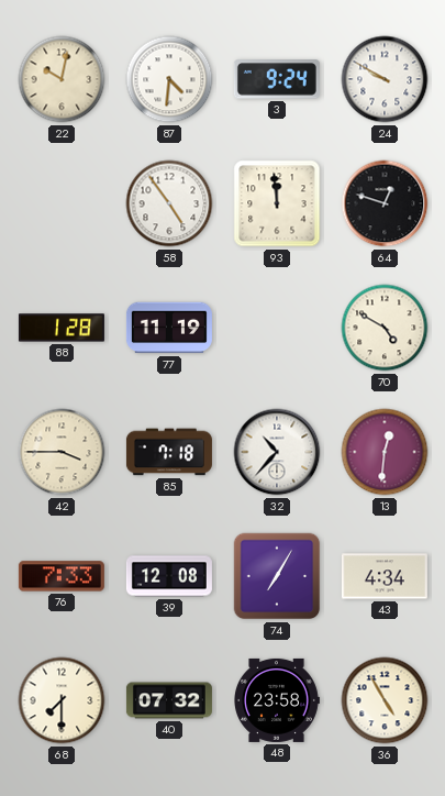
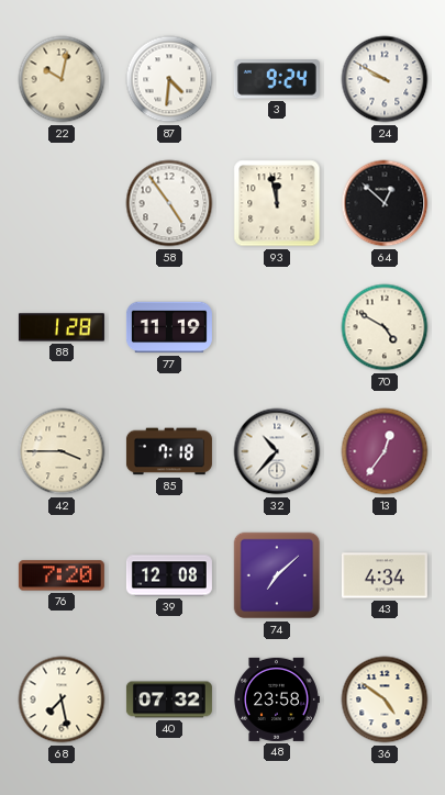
93: 11:59 -> 11:58
64: 12:48 -> 12:52
13: 12:31 -> 12:36
76: 7:33 -> 7:20
74: 7:05 -> 7:08
68: 7:30 -> 7:28
36: 4:55 -> 4:51
